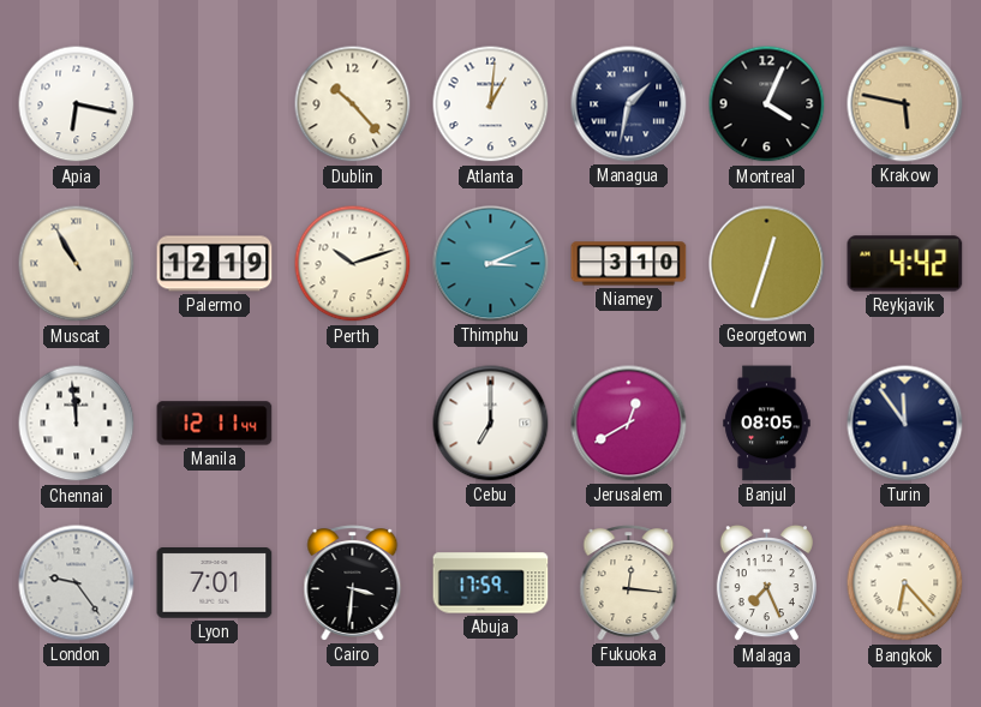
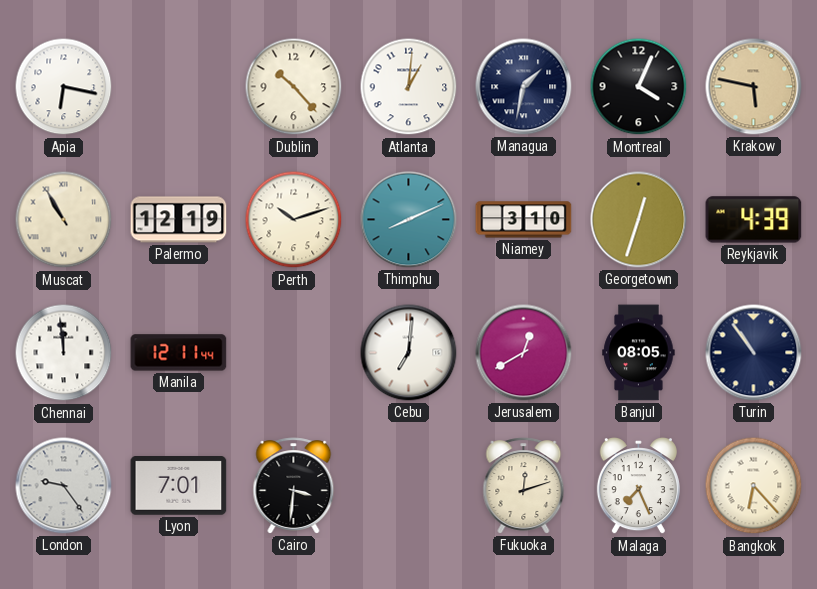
Thimphu: 3:11 -> 8:11
Reykjavik: 4:42 -> 4:39
Cebu: 7:00 -> 7:01
Turin: 11:54 -> 10:54
Abuja: 17:59 -> none
Fukuoka: 12:16 -> 12:12
